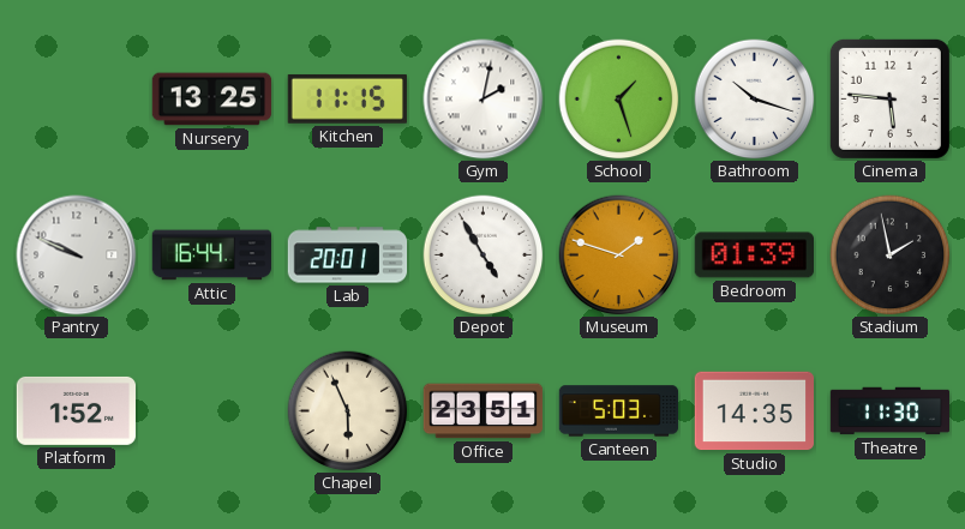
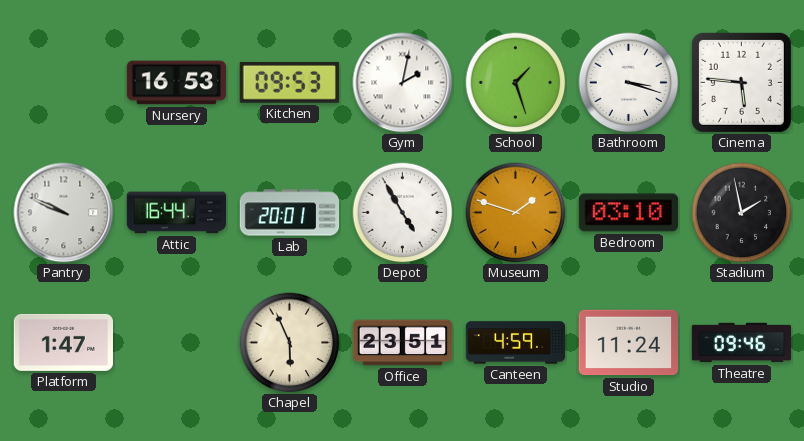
Nursery: 13:25 -> 16:53
Kitchen: 11:15 -> 09:53
Bathroom: 10:18 -> 3:18
Bedroom: 01:39 -> 03:10
Platform: 1:52 -> 1:47
Canteen: 5:03 -> 4:59
Studio: 14:35 -> 11:24
Theatre: 11:30 -> 09:46
